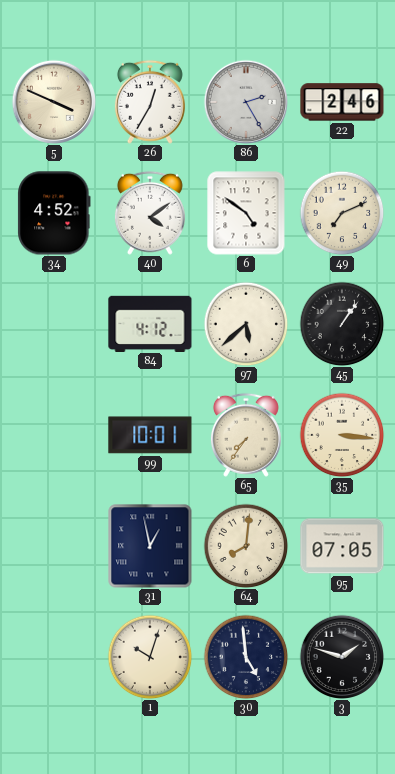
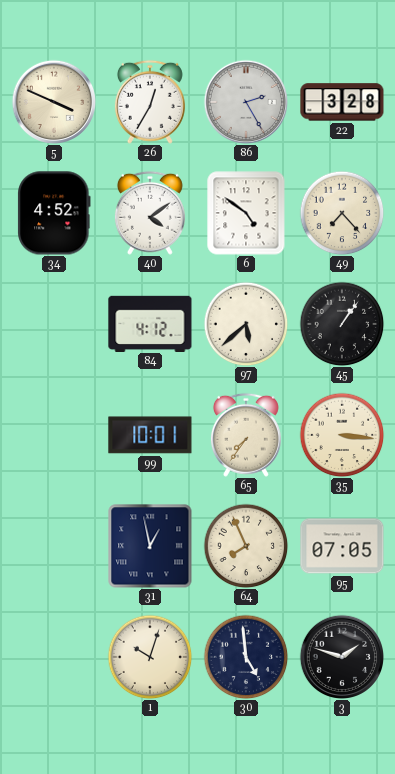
22: 2:46 -> 3:28
49: 7:11 -> 7:23
64: 8:01 -> 7:56
